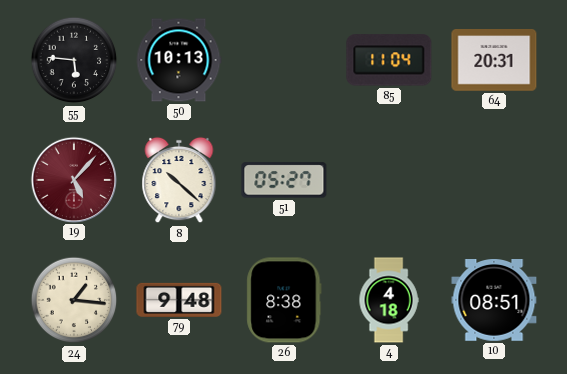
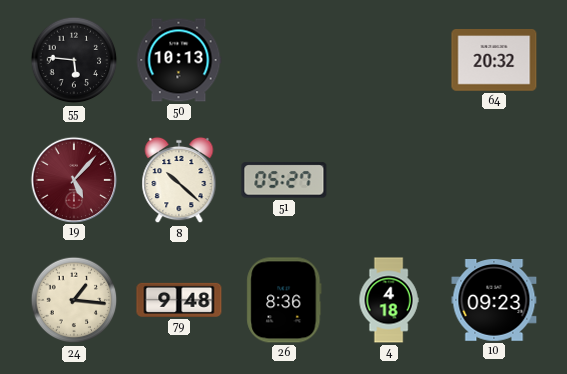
85: 11:04 -> none
64: 20:31 -> 20:32
26: 8:38 -> 8:36
10: 08:51 -> 09:23
